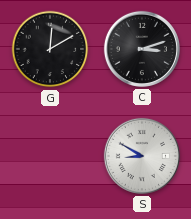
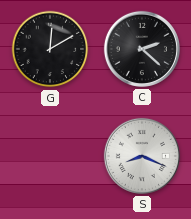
C: 3:12 -> 2:22
S: 8:50 -> 8:19
